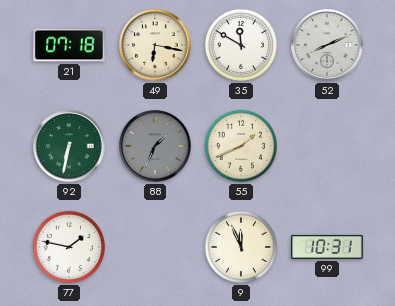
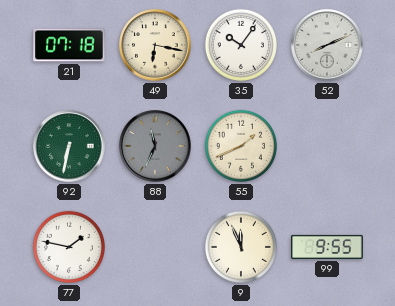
35: 11:50 -> 10:06
88: 1:34 -> 11:34
99: 10:31 -> 9:55
